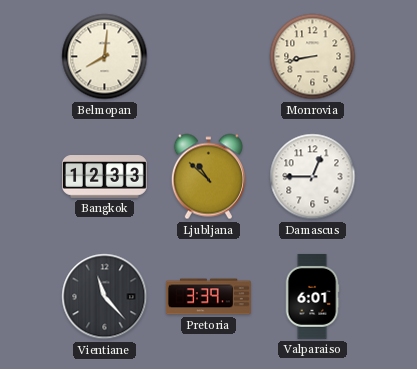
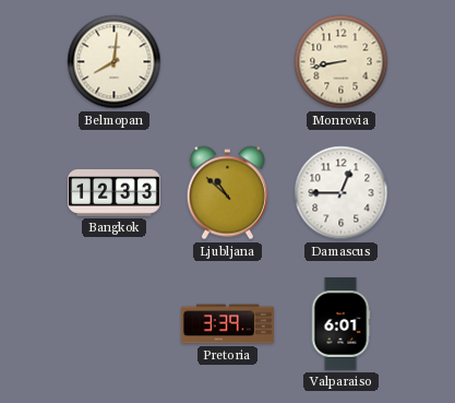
Vientiane: 11:23 -> none
